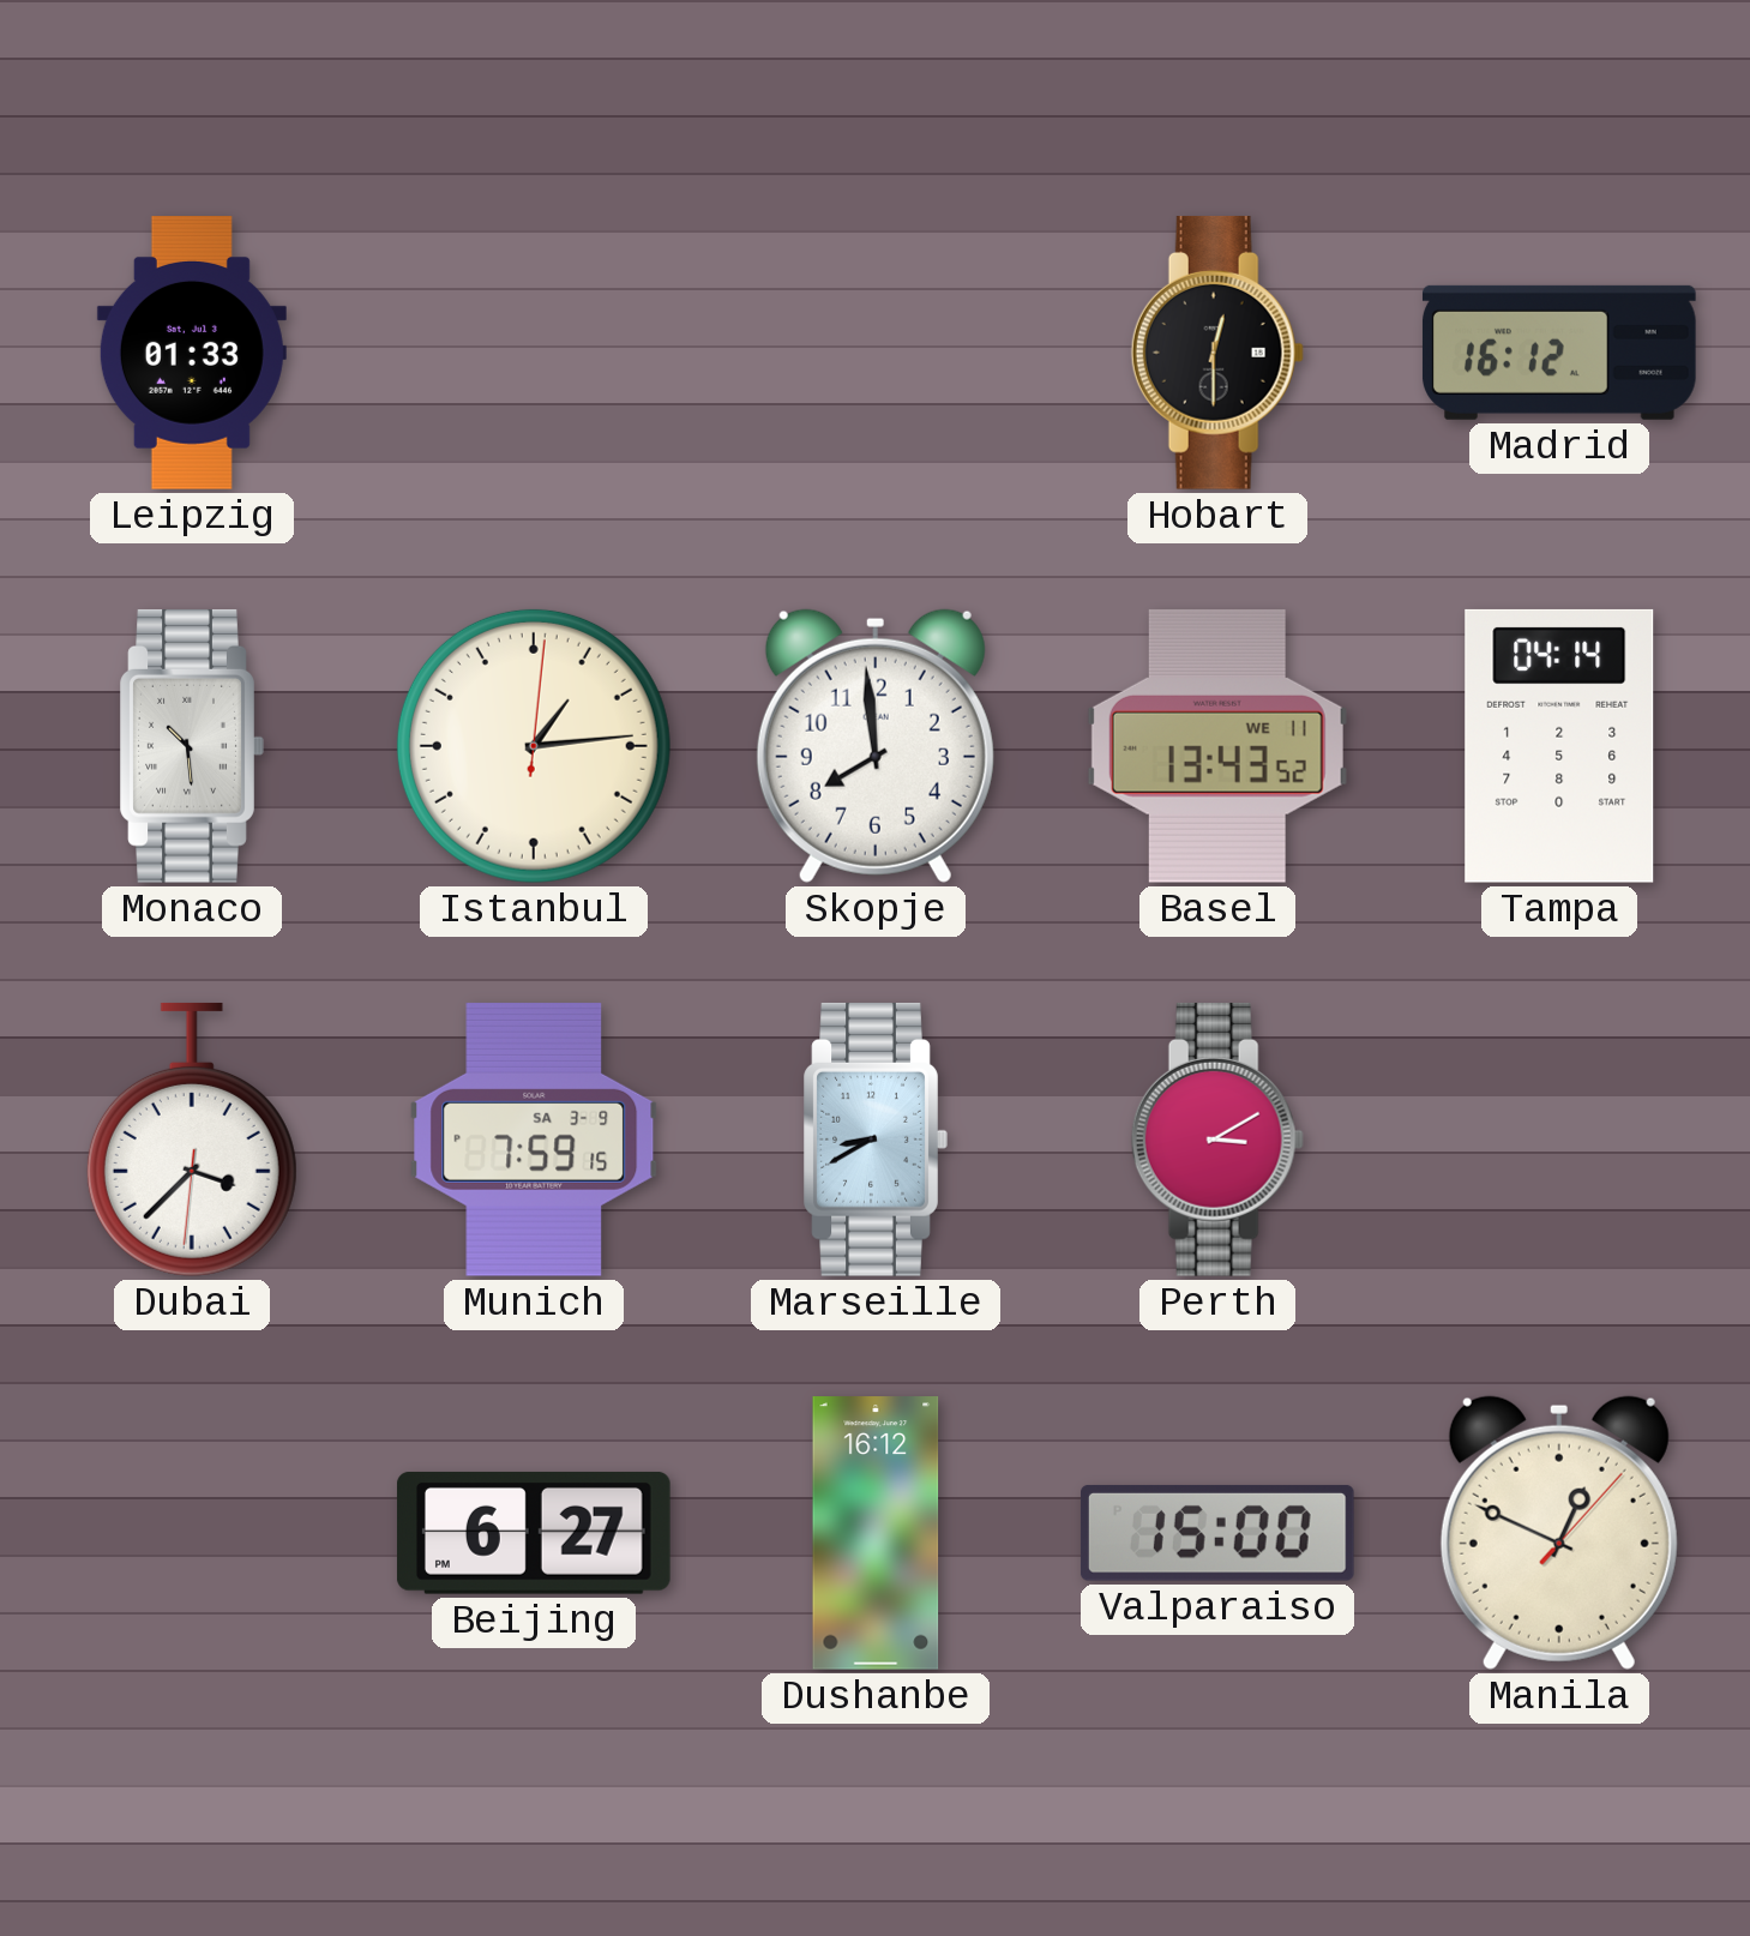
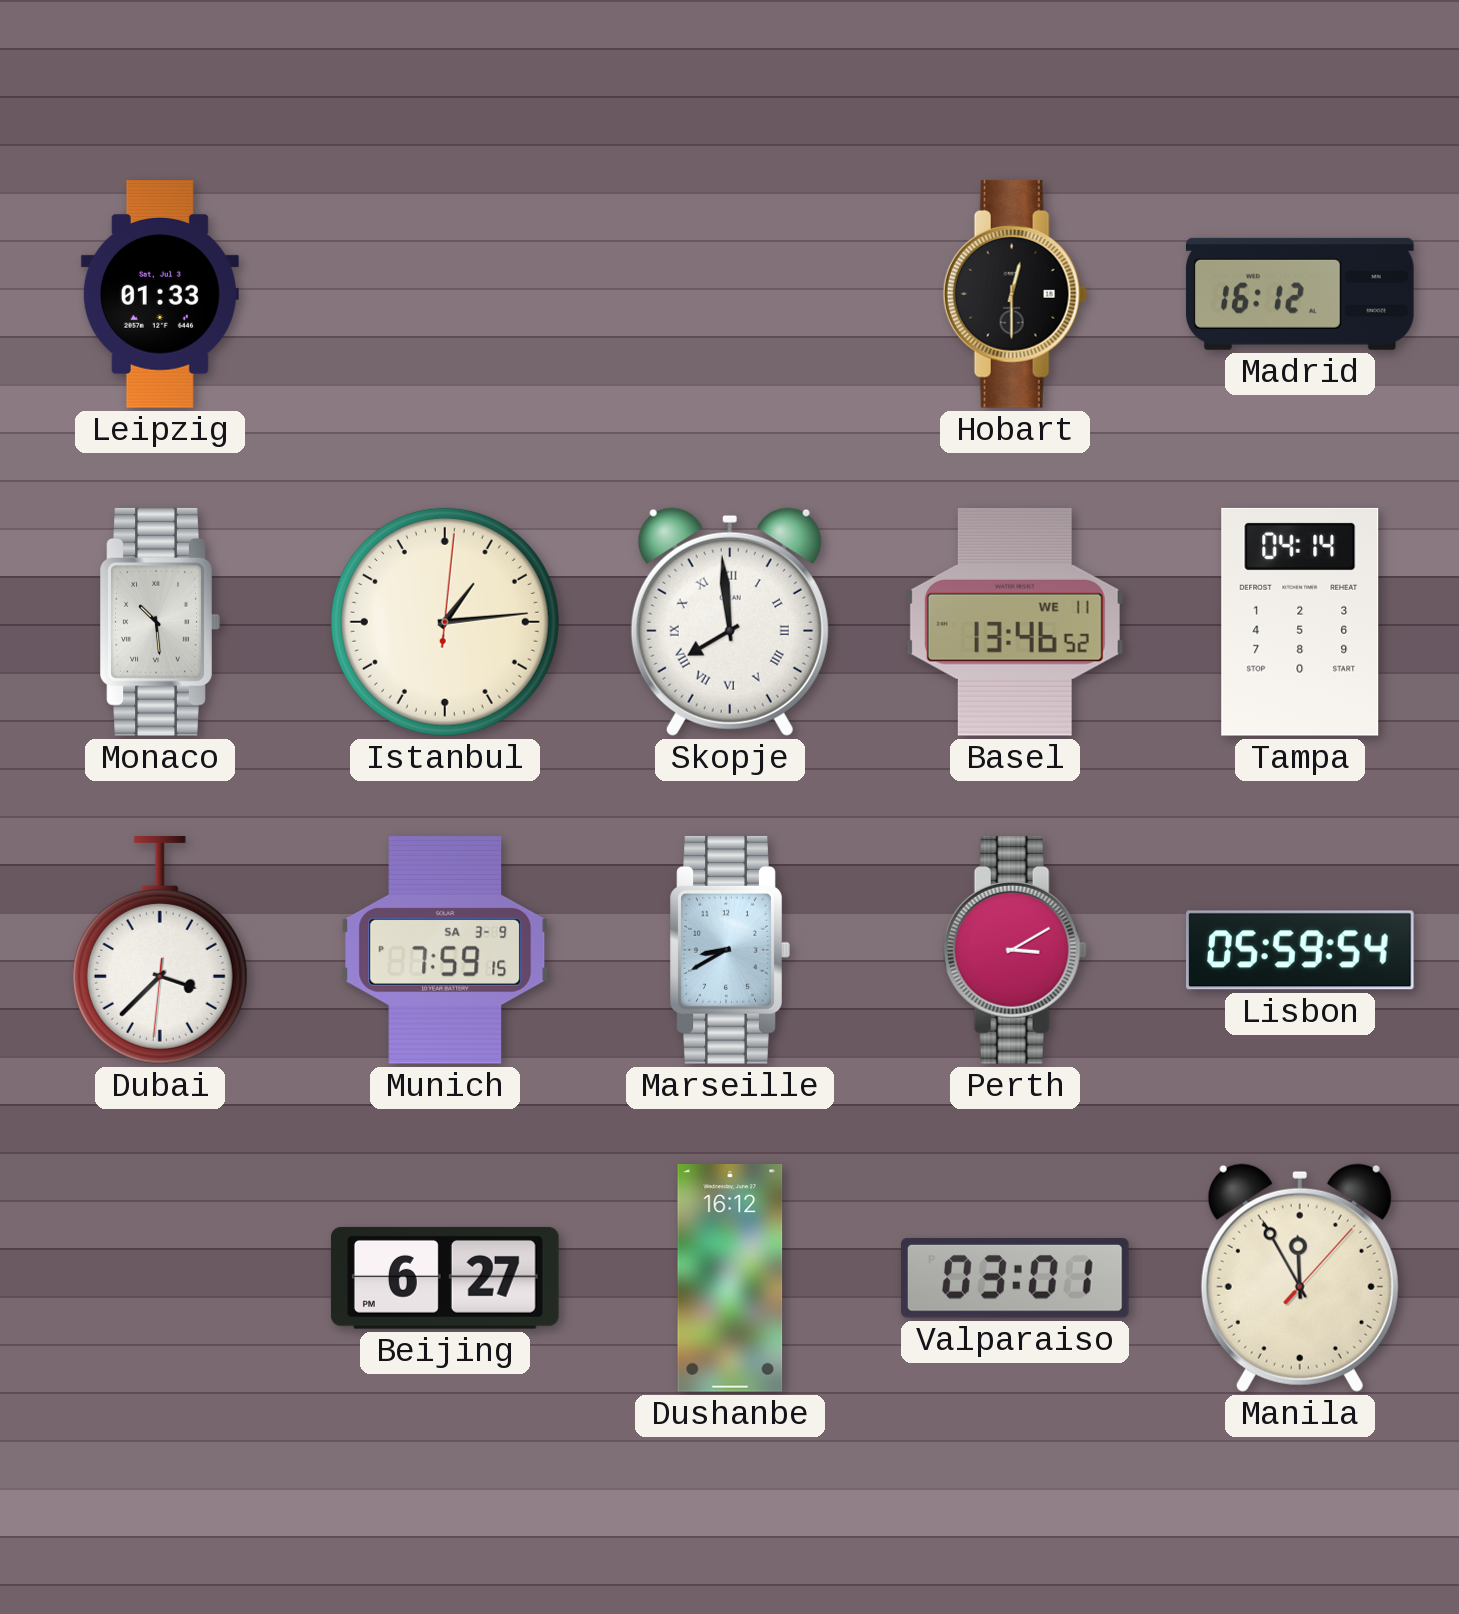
Skopje numerals: Arabic -> Roman
Basel: 13:43 -> 13:46
Lisbon: none -> 05:59
Valparaiso: 15:00 -> 03:01
Manila: 12:49 -> 11:55
